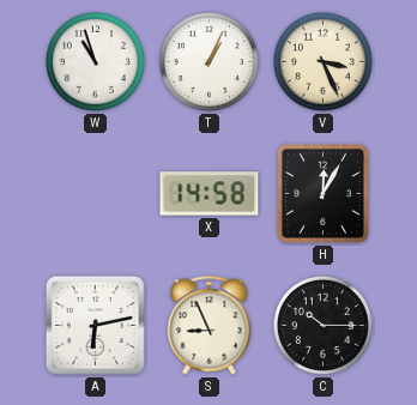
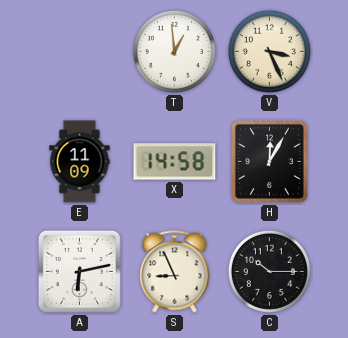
W: 10:57 -> none
T: 1:04 -> 12:59
E: none -> 11:09
